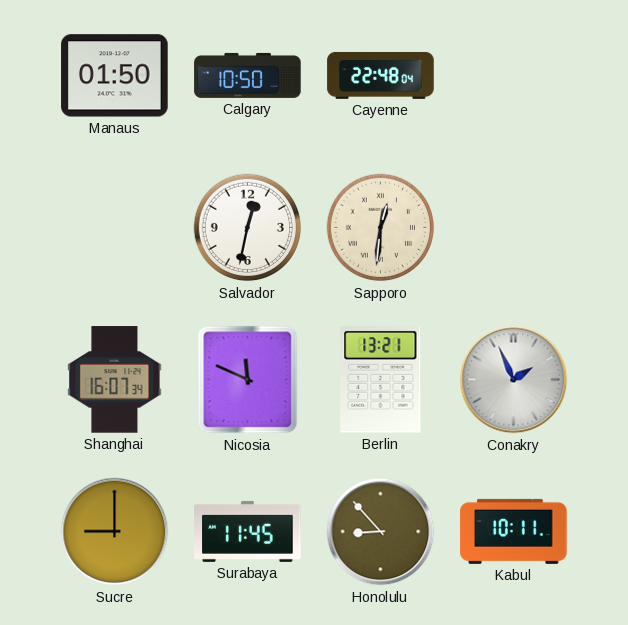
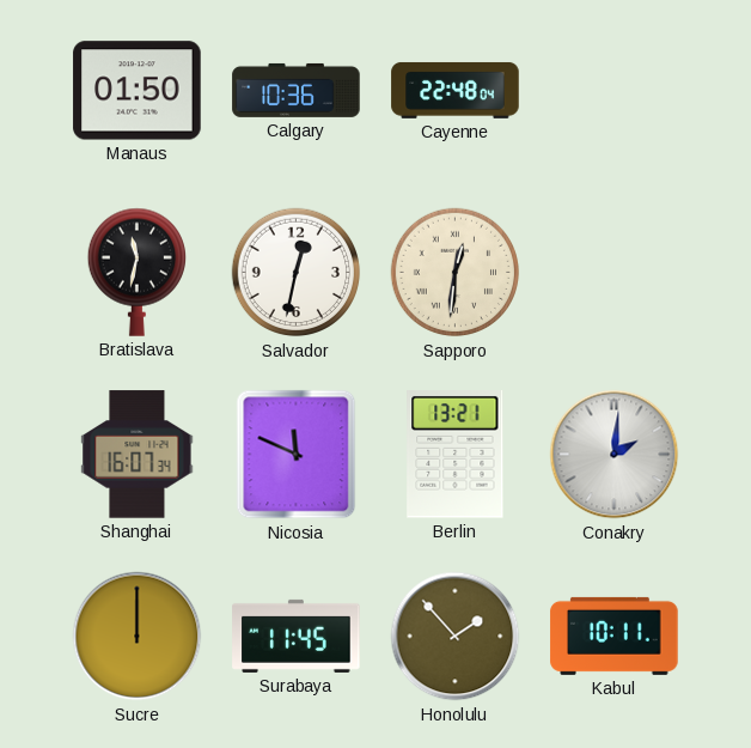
Calgary: 10:50 -> 10:36
Bratislava: none -> 11:32
Conakry: 1:56 -> 2:01
Sucre: 9:00 -> 12:00
Honolulu: 8:53 -> 1:53
